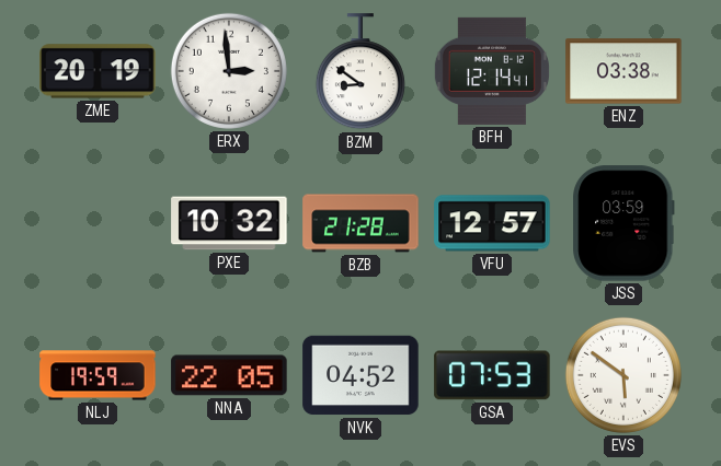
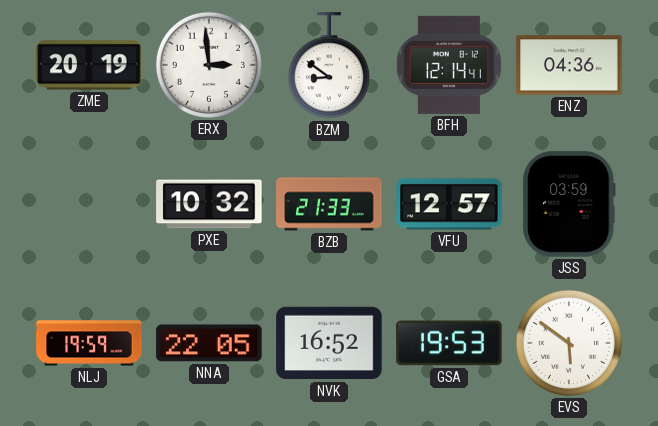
ENZ: 03:38 -> 04:36
BZB: 21:28 -> 21:33
NVK: 04:52 -> 16:52
GSA: 07:53 -> 19:53
